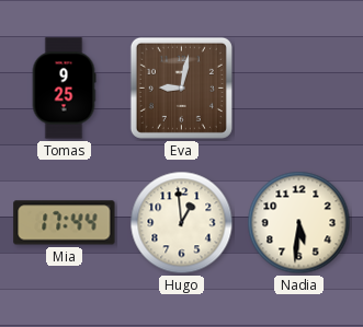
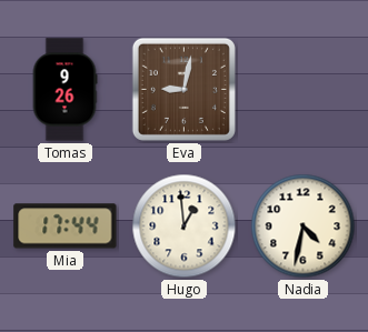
Tomas: 9:25 -> 9:26
Nadia: 5:31 -> 4:32
